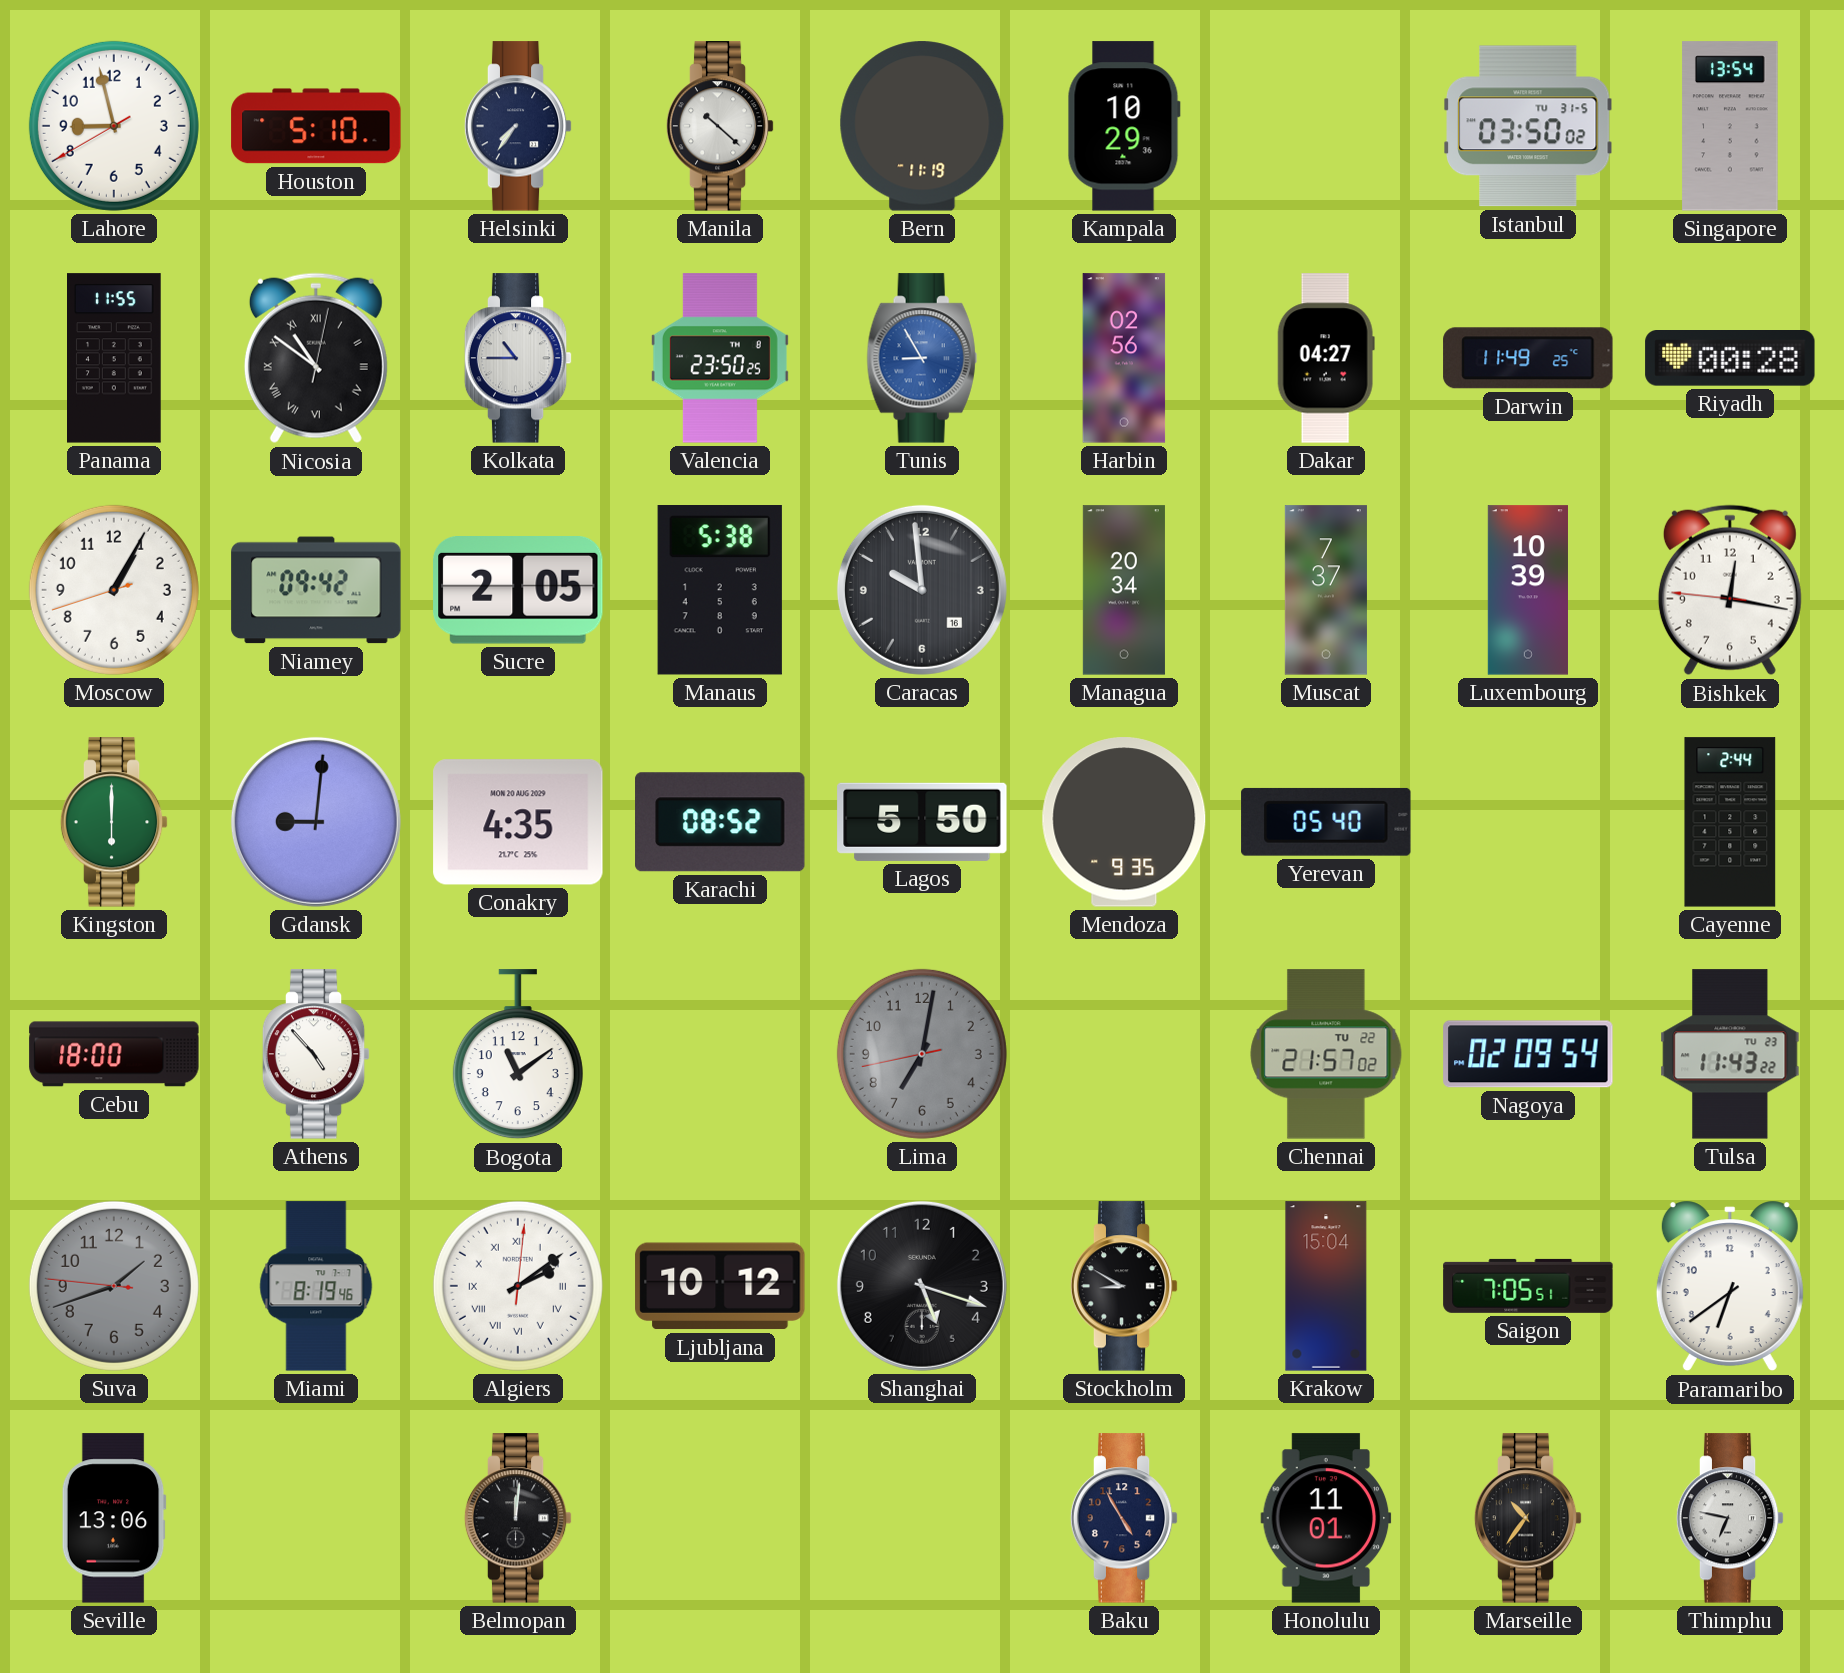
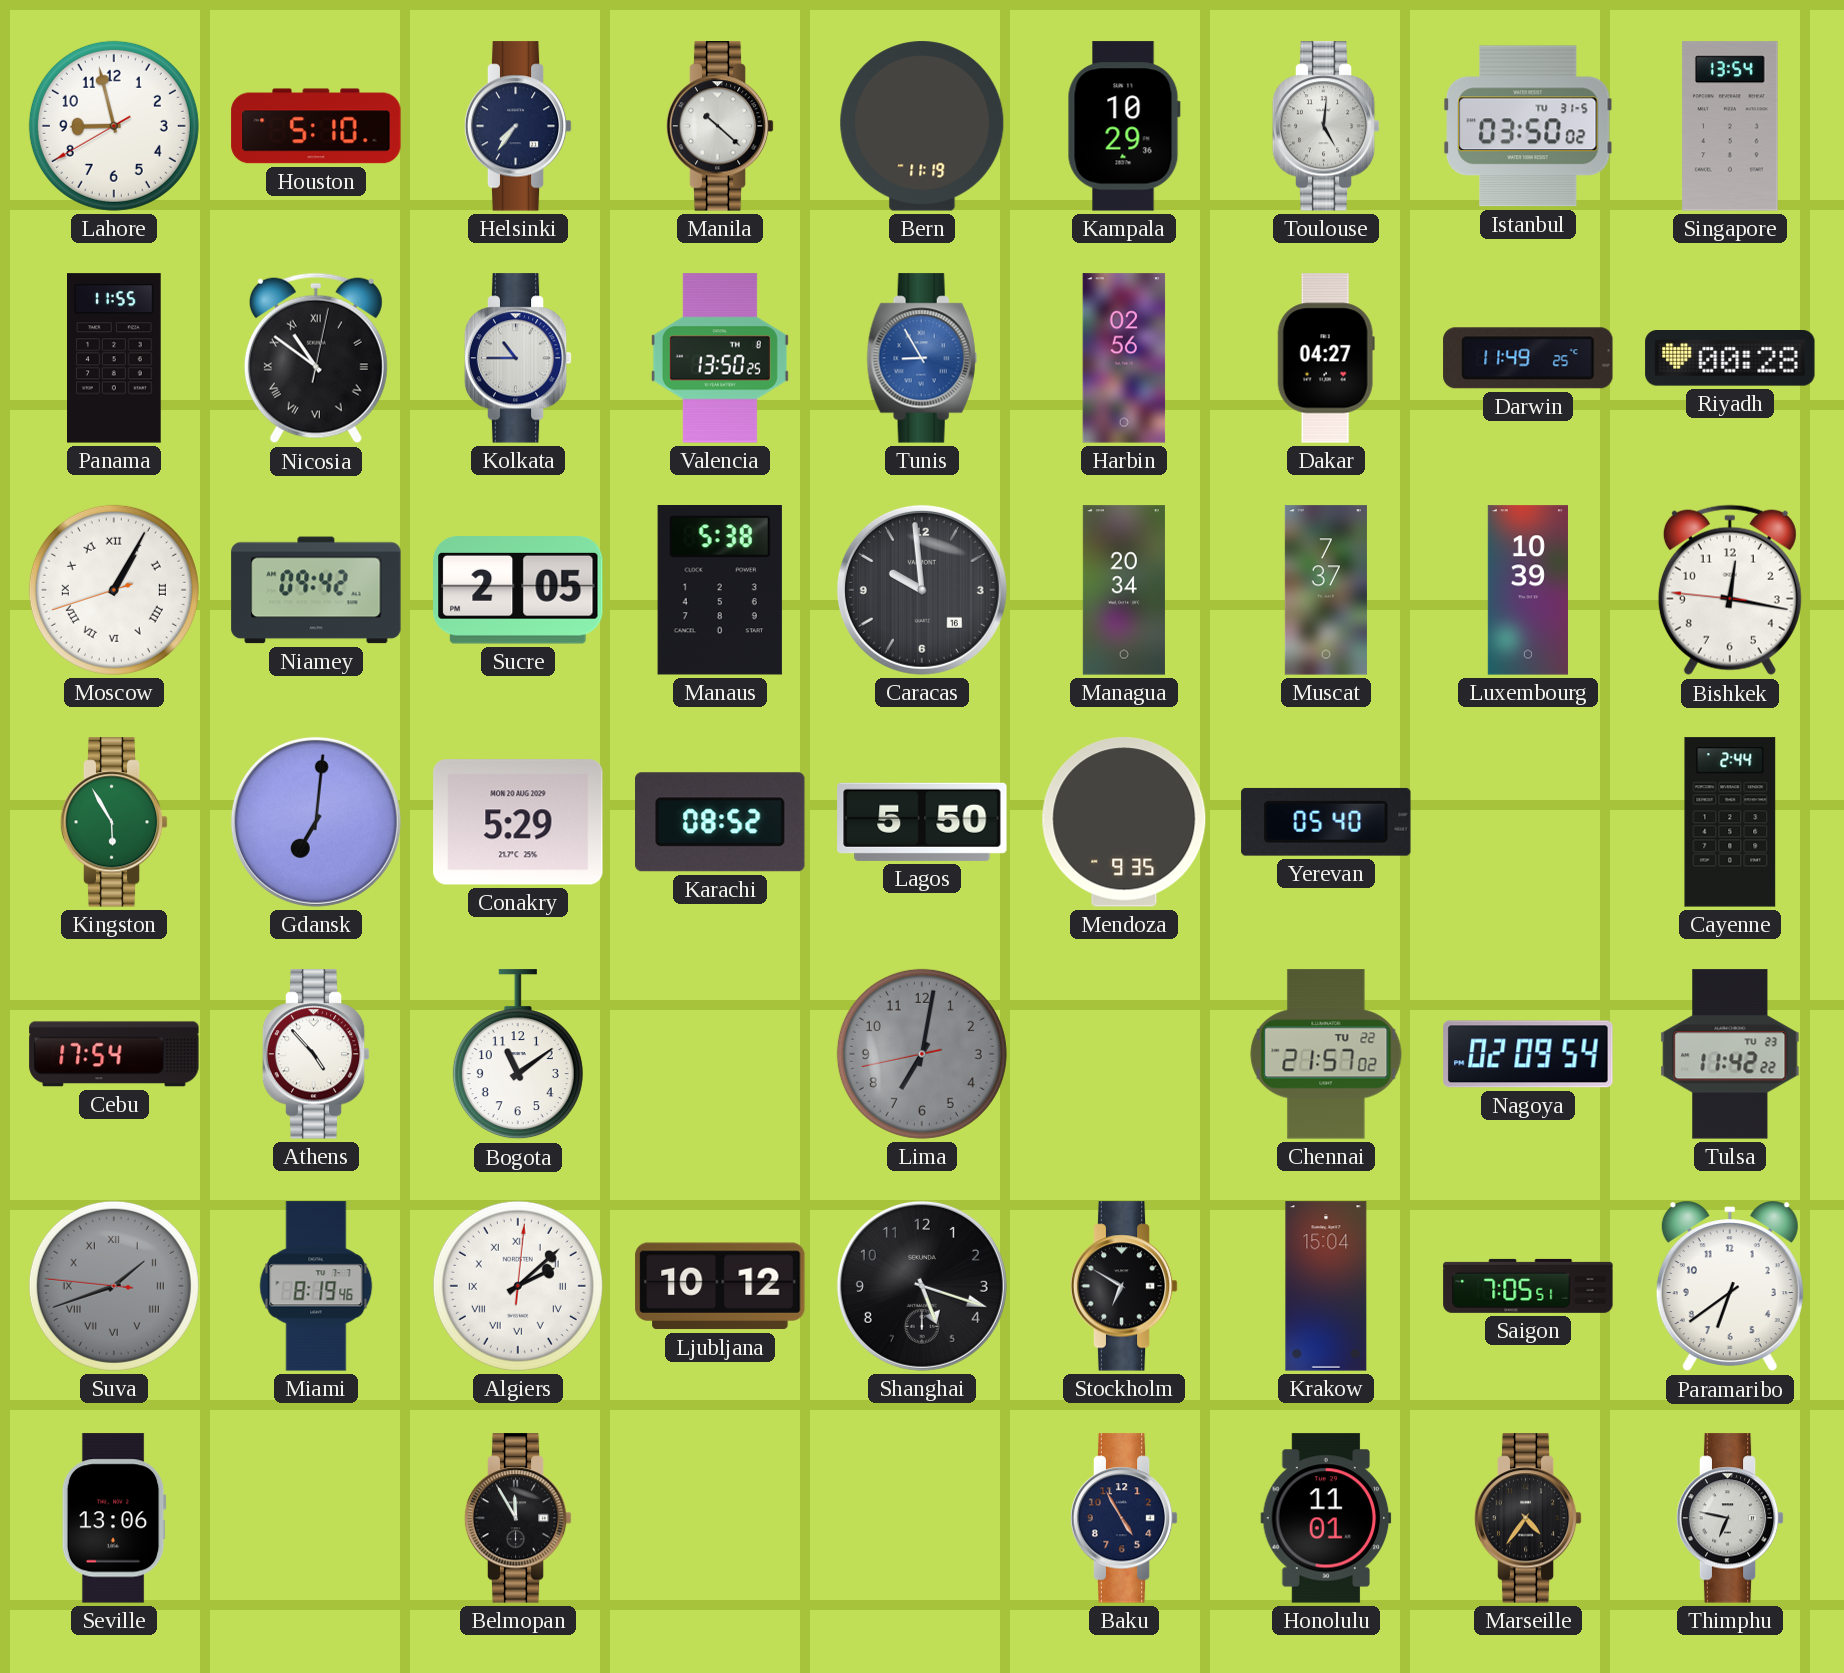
Toulouse: none -> 5:01
Valencia: 23:50 -> 13:50
Moscow numerals: Arabic -> Roman
Kingston: 6:00 -> 5:55
Gdansk: 9:01 -> 7:01
Conakry: 4:35 -> 5:29
Cebu: 18:00 -> 17:54
Tulsa: 11:43 -> 11:42
Suva numerals: Arabic -> Roman
Algiers: 2:09 -> 2:08
Stockholm: 8:50 -> 6:50
Belmopan: 12:01 -> 11:55
Marseille: 10:36 -> 4:36
